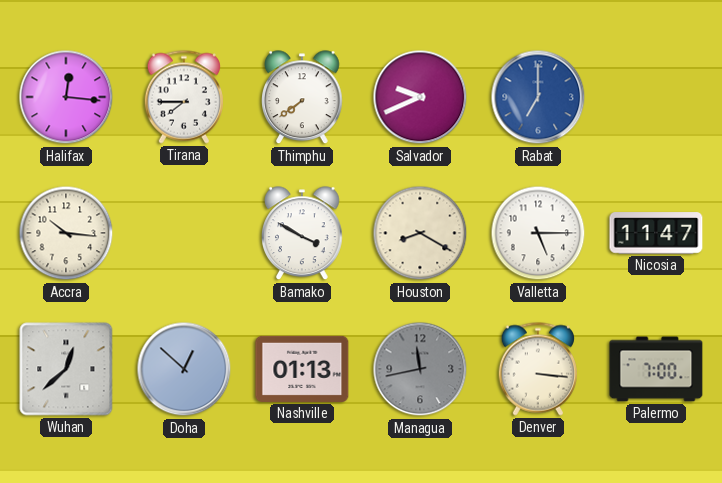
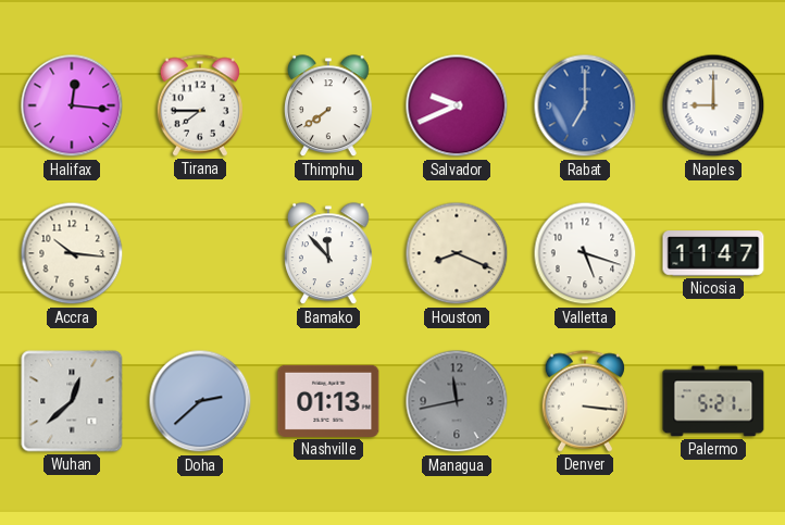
Naples: none -> 9:00
Bamako: 3:50 -> 11:53
Houston: 8:20 -> 8:19
Valletta: 5:15 -> 5:18
Doha: 12:52 -> 2:38
Palermo: 7:00 -> 5:21
